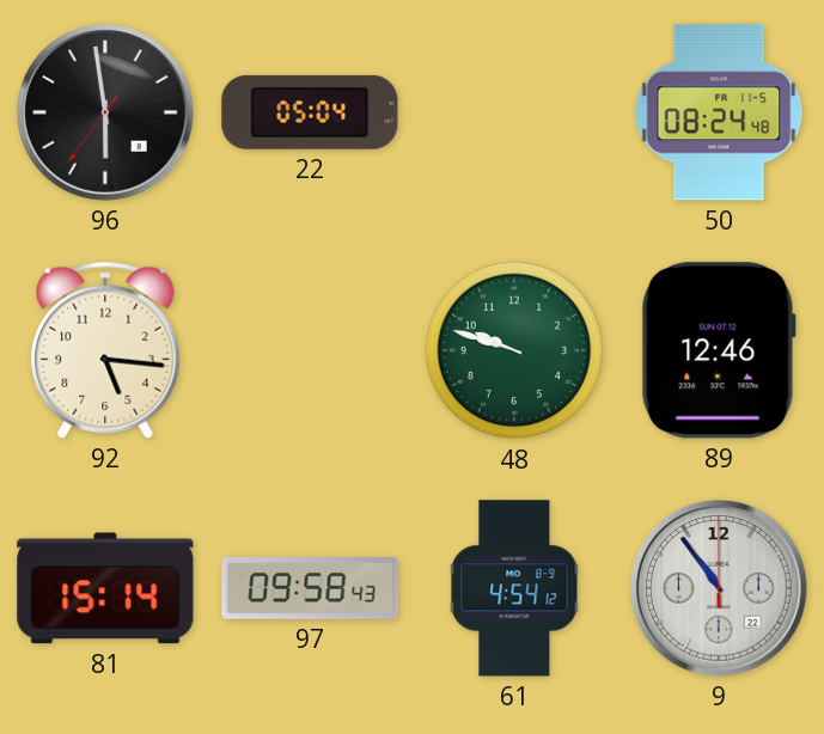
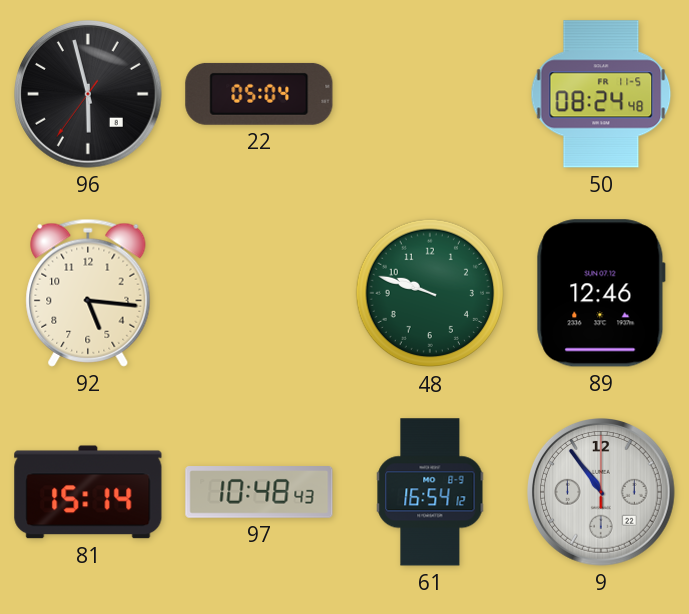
96: 5:58 -> 5:57
97: 09:58 -> 10:48
61: 4:54 -> 16:54
